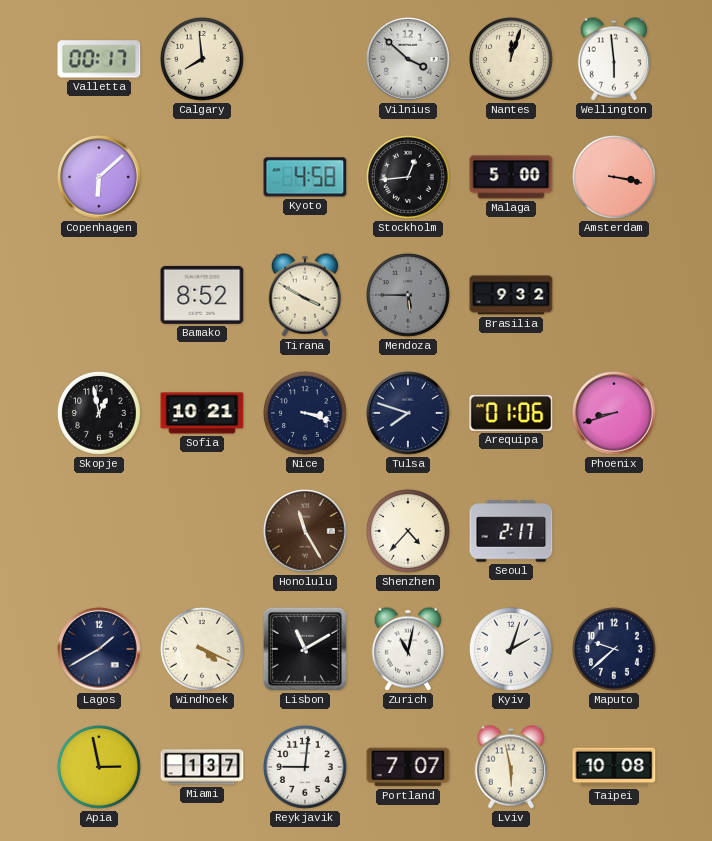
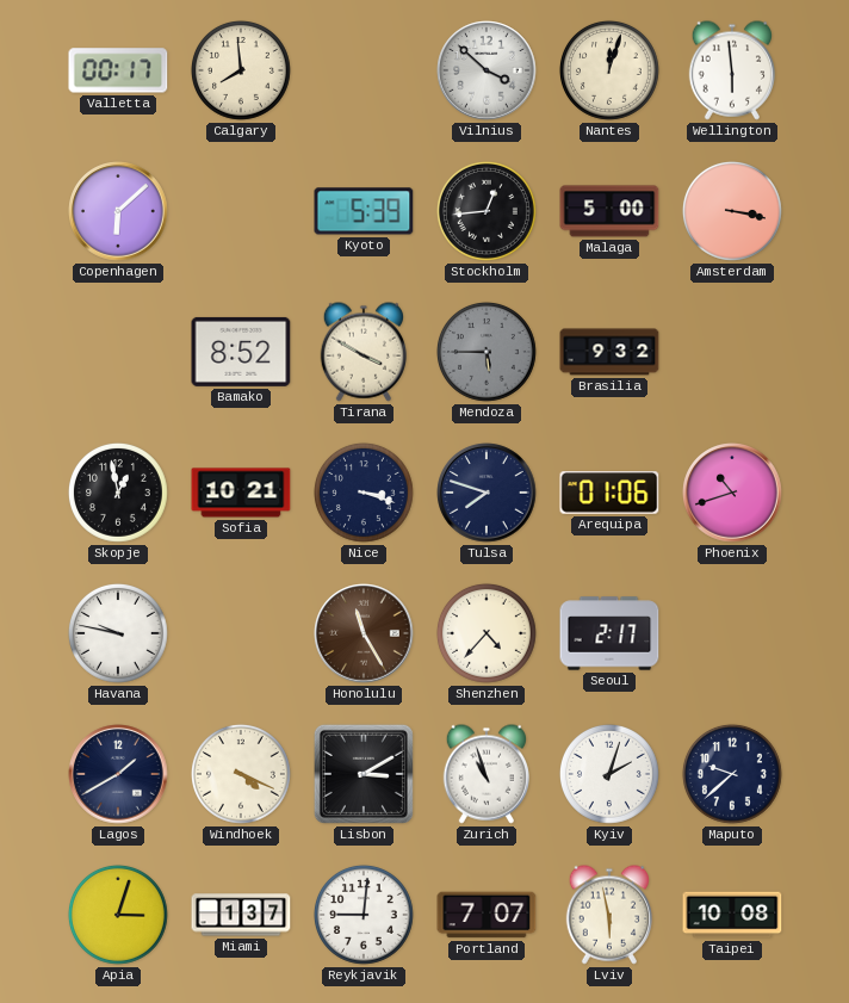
Kyoto: 4:58 -> 5:39
Phoenix: 8:42 -> 10:42
Havana: none -> 9:47
Lisbon: 11:10 -> 3:10
Zurich: 11:02 -> 10:57
Apia: 2:58 -> 3:03
